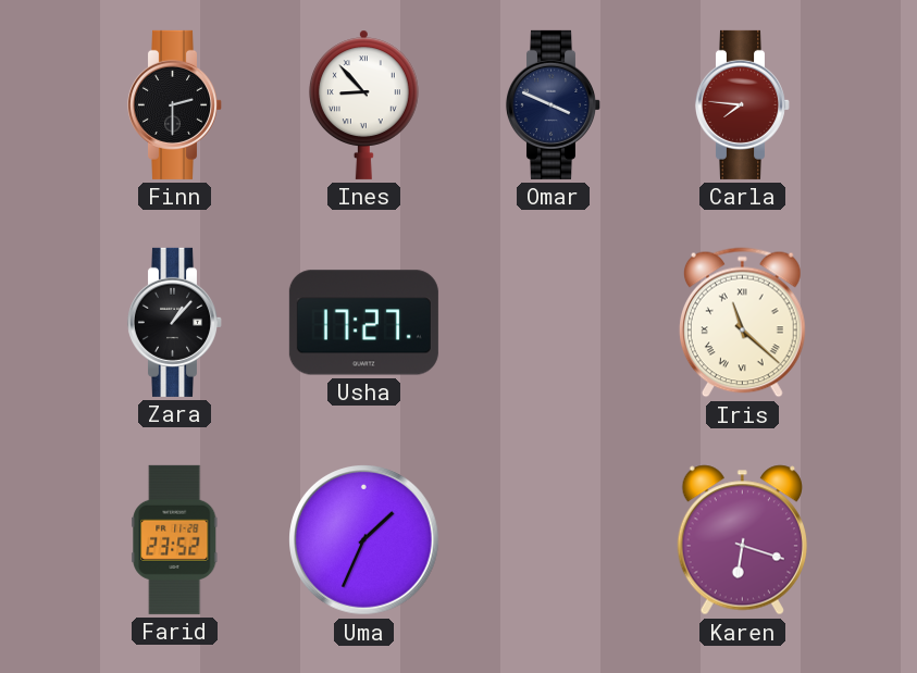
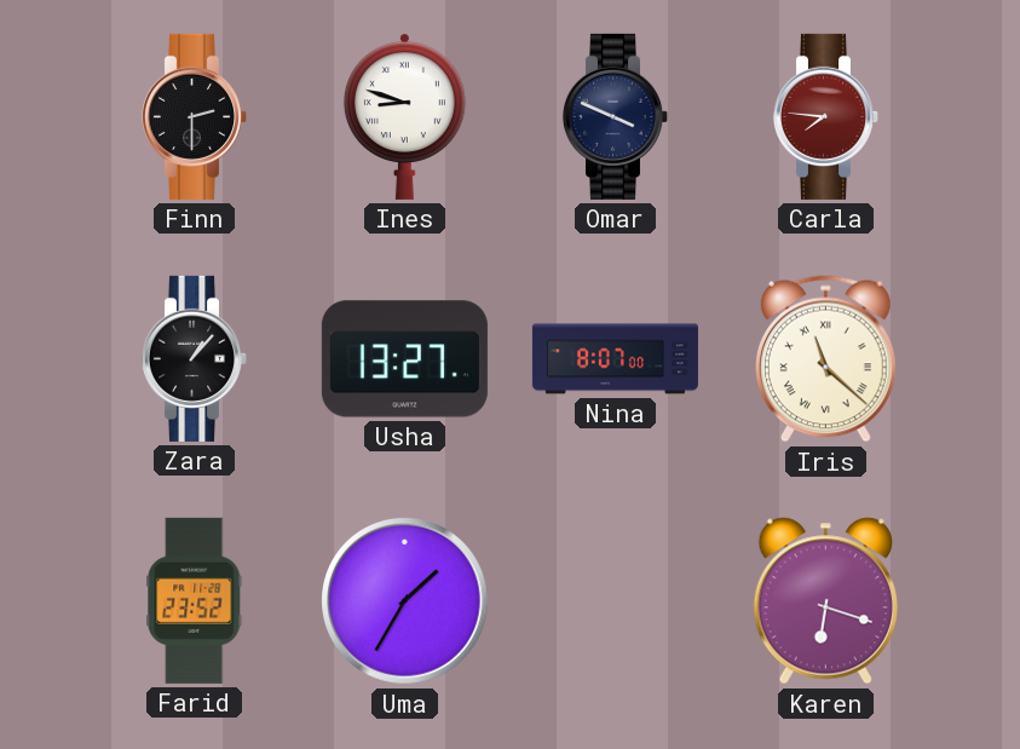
Ines: 8:53 -> 8:48
Usha: 17:27 -> 13:27
Nina: none -> 8:07
Uma: 1:34 -> 1:35
